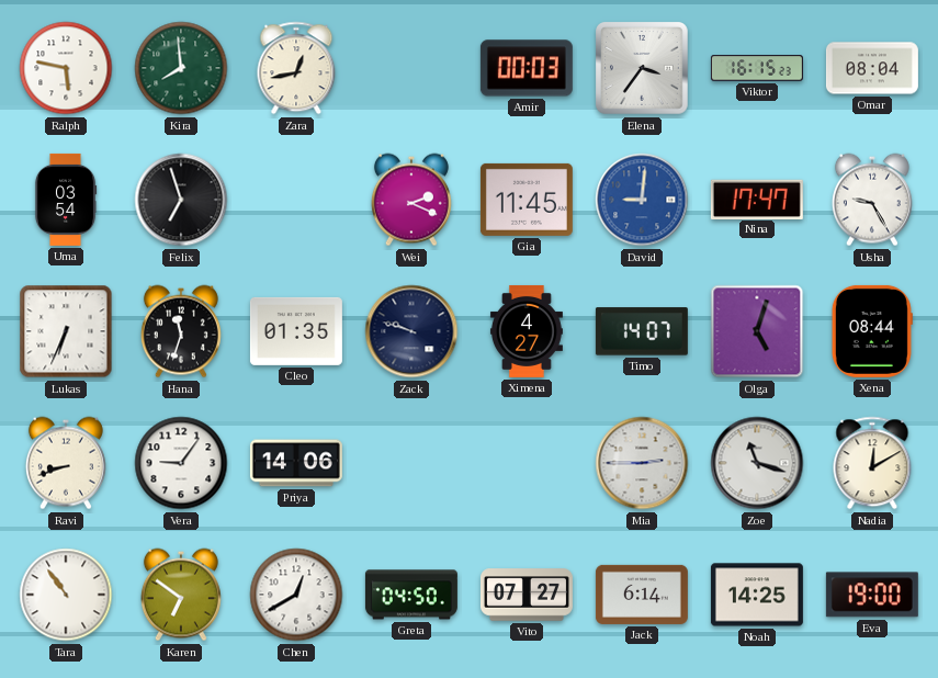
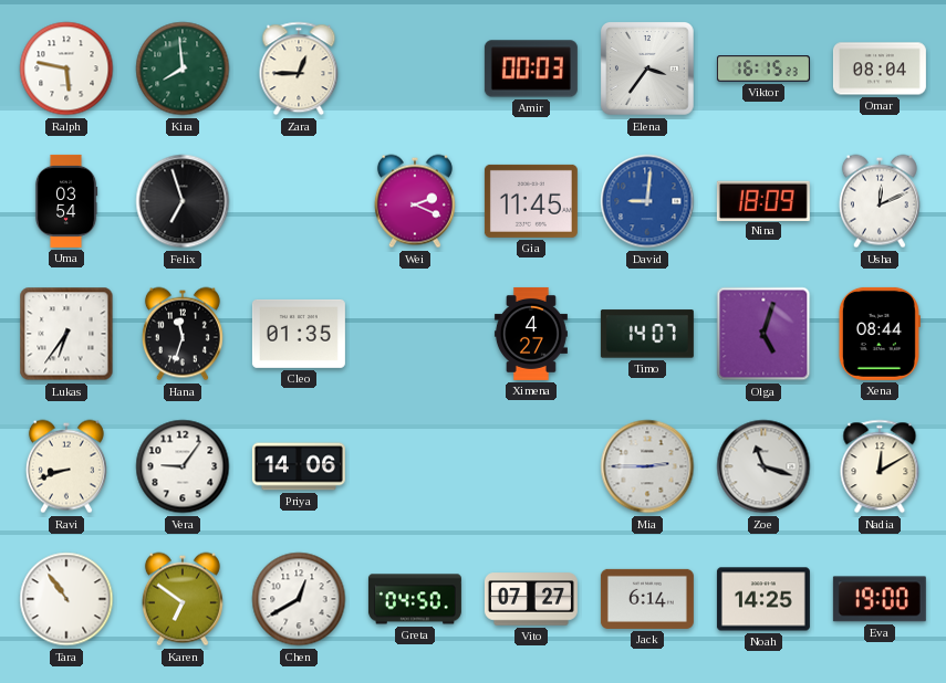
Zara: 12:43 -> 12:45
Nina: 17:47 -> 18:09
Usha: 9:25 -> 12:11
Lukas: 6:34 -> 6:36
Zack: 9:48 -> none
